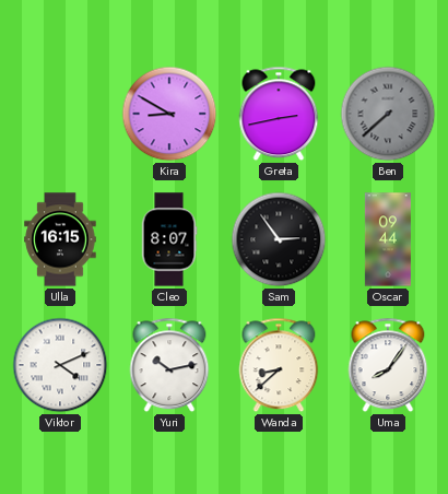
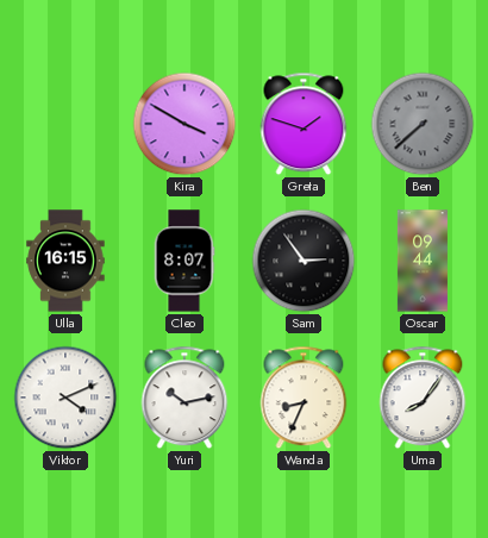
Kira: 8:50 -> 3:50
Greta: 2:43 -> 1:48
Wanda: 8:38 -> 8:34
